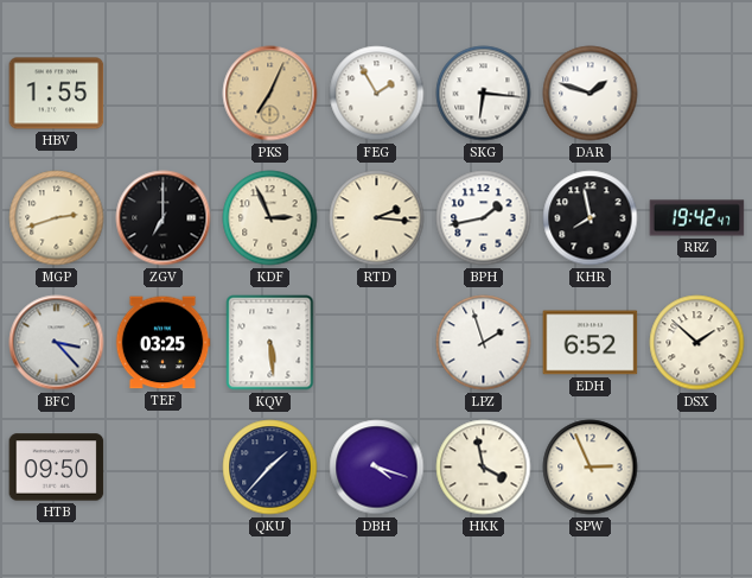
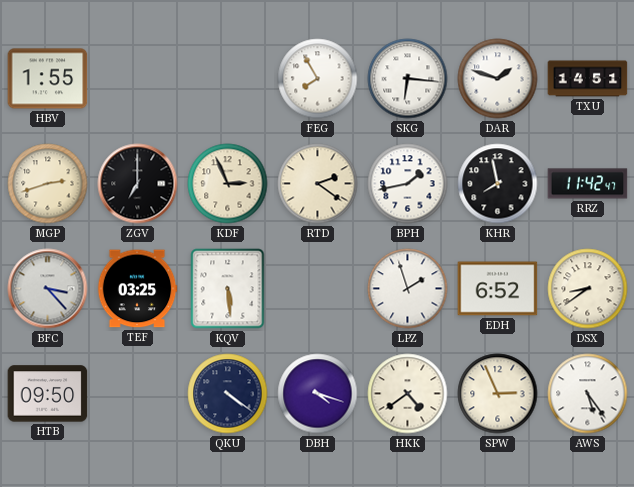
PKS: 7:04 -> none
FEG: 1:55 -> 7:55
TXU: none -> 14:51
RTD: 2:16 -> 2:21
RRZ: 19:42 -> 11:42
DSX: 1:52 -> 8:39
QKU: 1:37 -> 4:21
HKK: 3:58 -> 4:39
AWS: none -> 5:24
